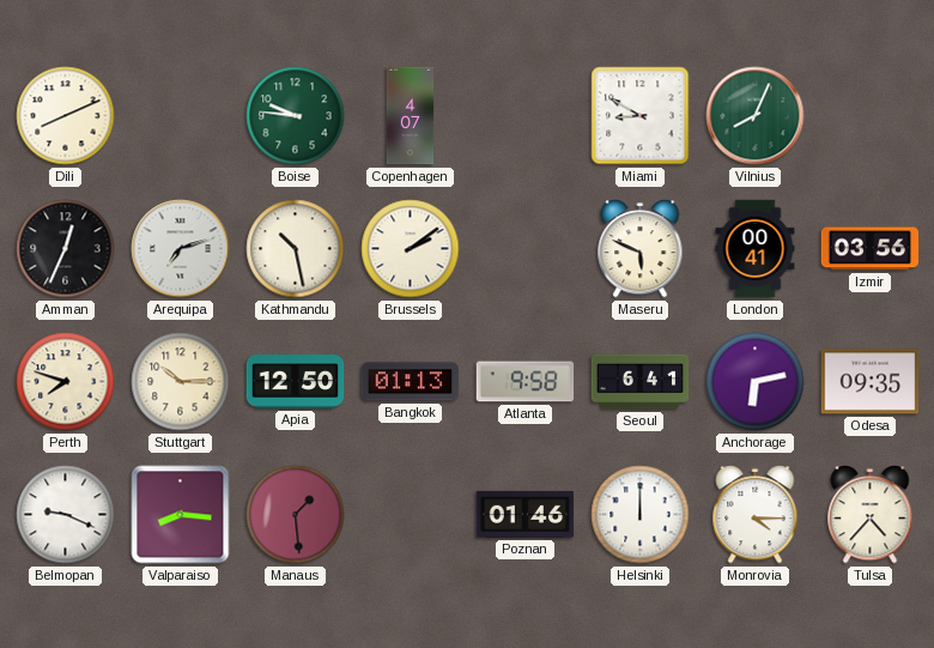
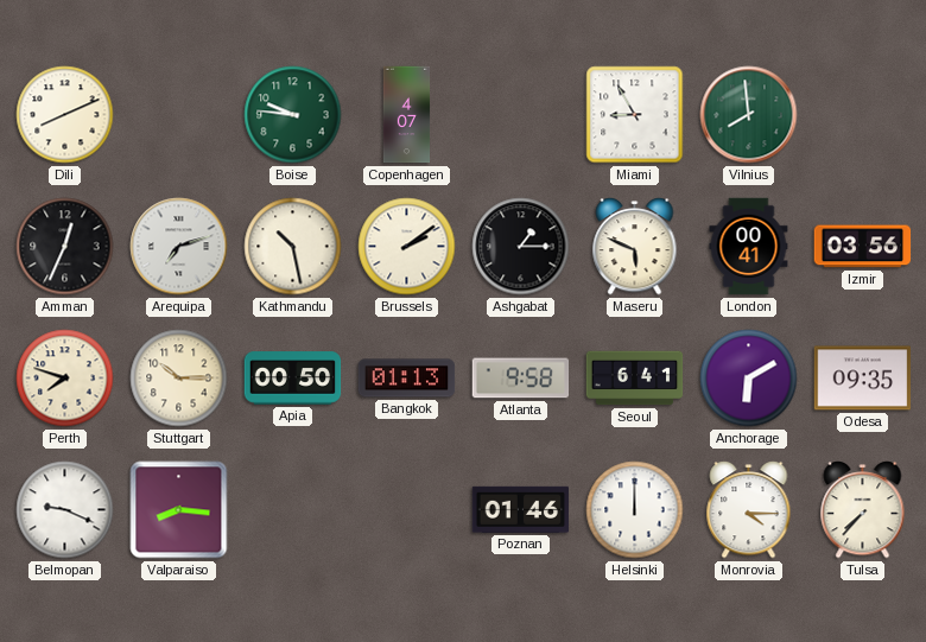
Miami: 8:50 -> 8:55
Vilnius: 8:04 -> 7:59
Ashgabat: none -> 1:15
Apia: 12:50 -> 00:50
Anchorage: 6:13 -> 6:10
Manaus: 1:29 -> none
Tulsa: 4:37 -> 7:37
